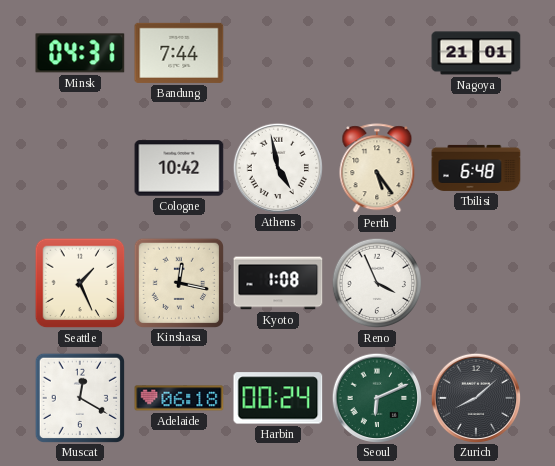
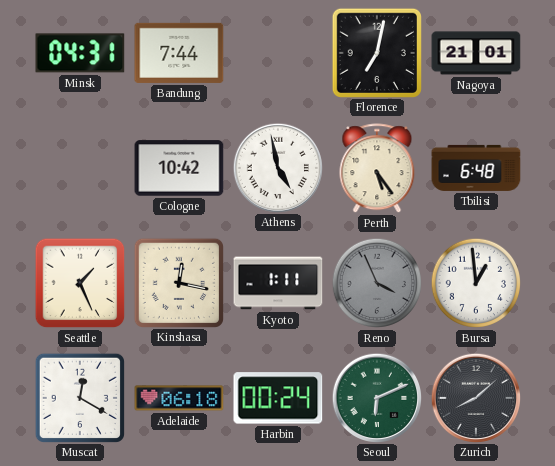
Florence: none -> 7:02
Kyoto: 1:08 -> 1:11
Reno dial: white -> grey
Bursa: none -> 12:59
